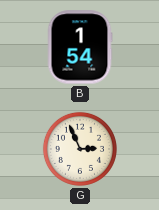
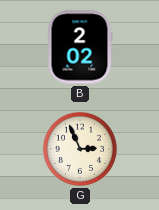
B: 1:54 -> 2:02
